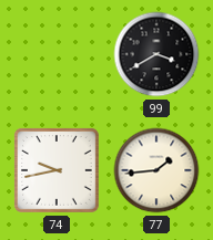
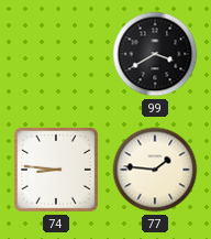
74: 9:43 -> 8:46
77: 1:44 -> 1:46
